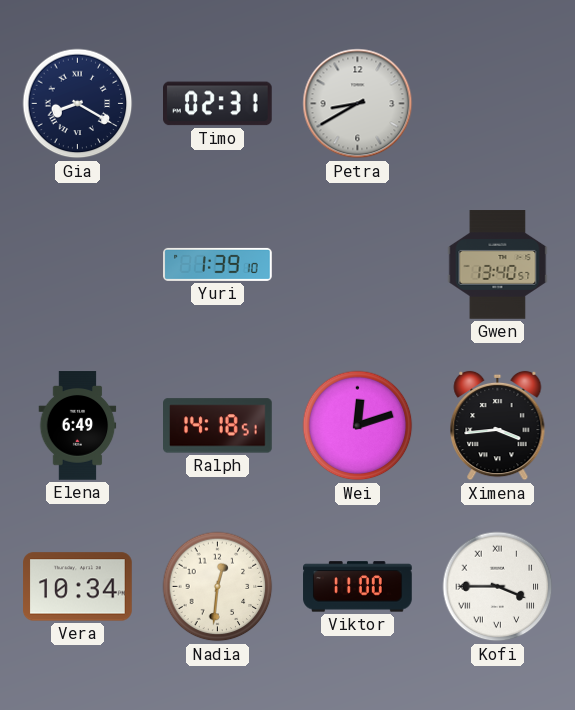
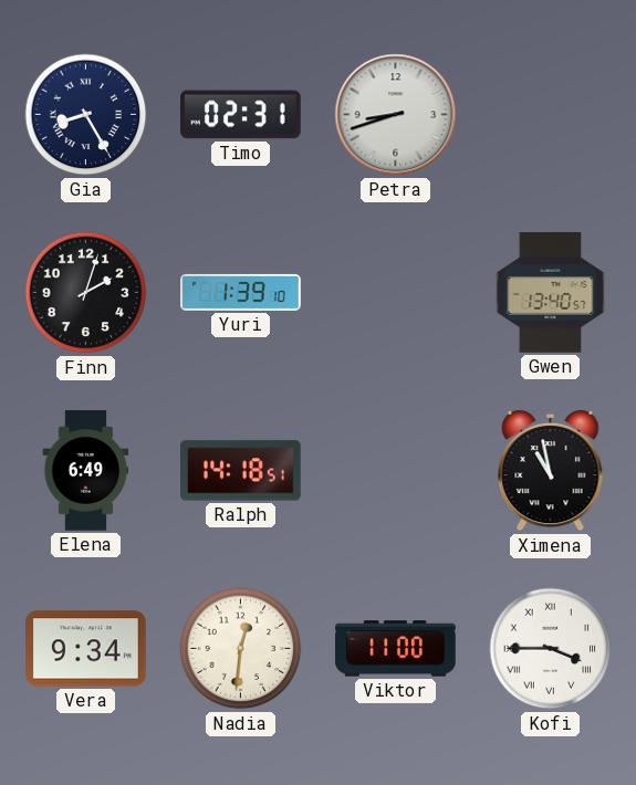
Gia: 8:20 -> 8:25
Petra: 8:40 -> 8:42
Finn: none -> 2:03
Wei: 12:12 -> none
Ximena: 3:44 -> 10:58
Vera: 10:34 -> 9:34
